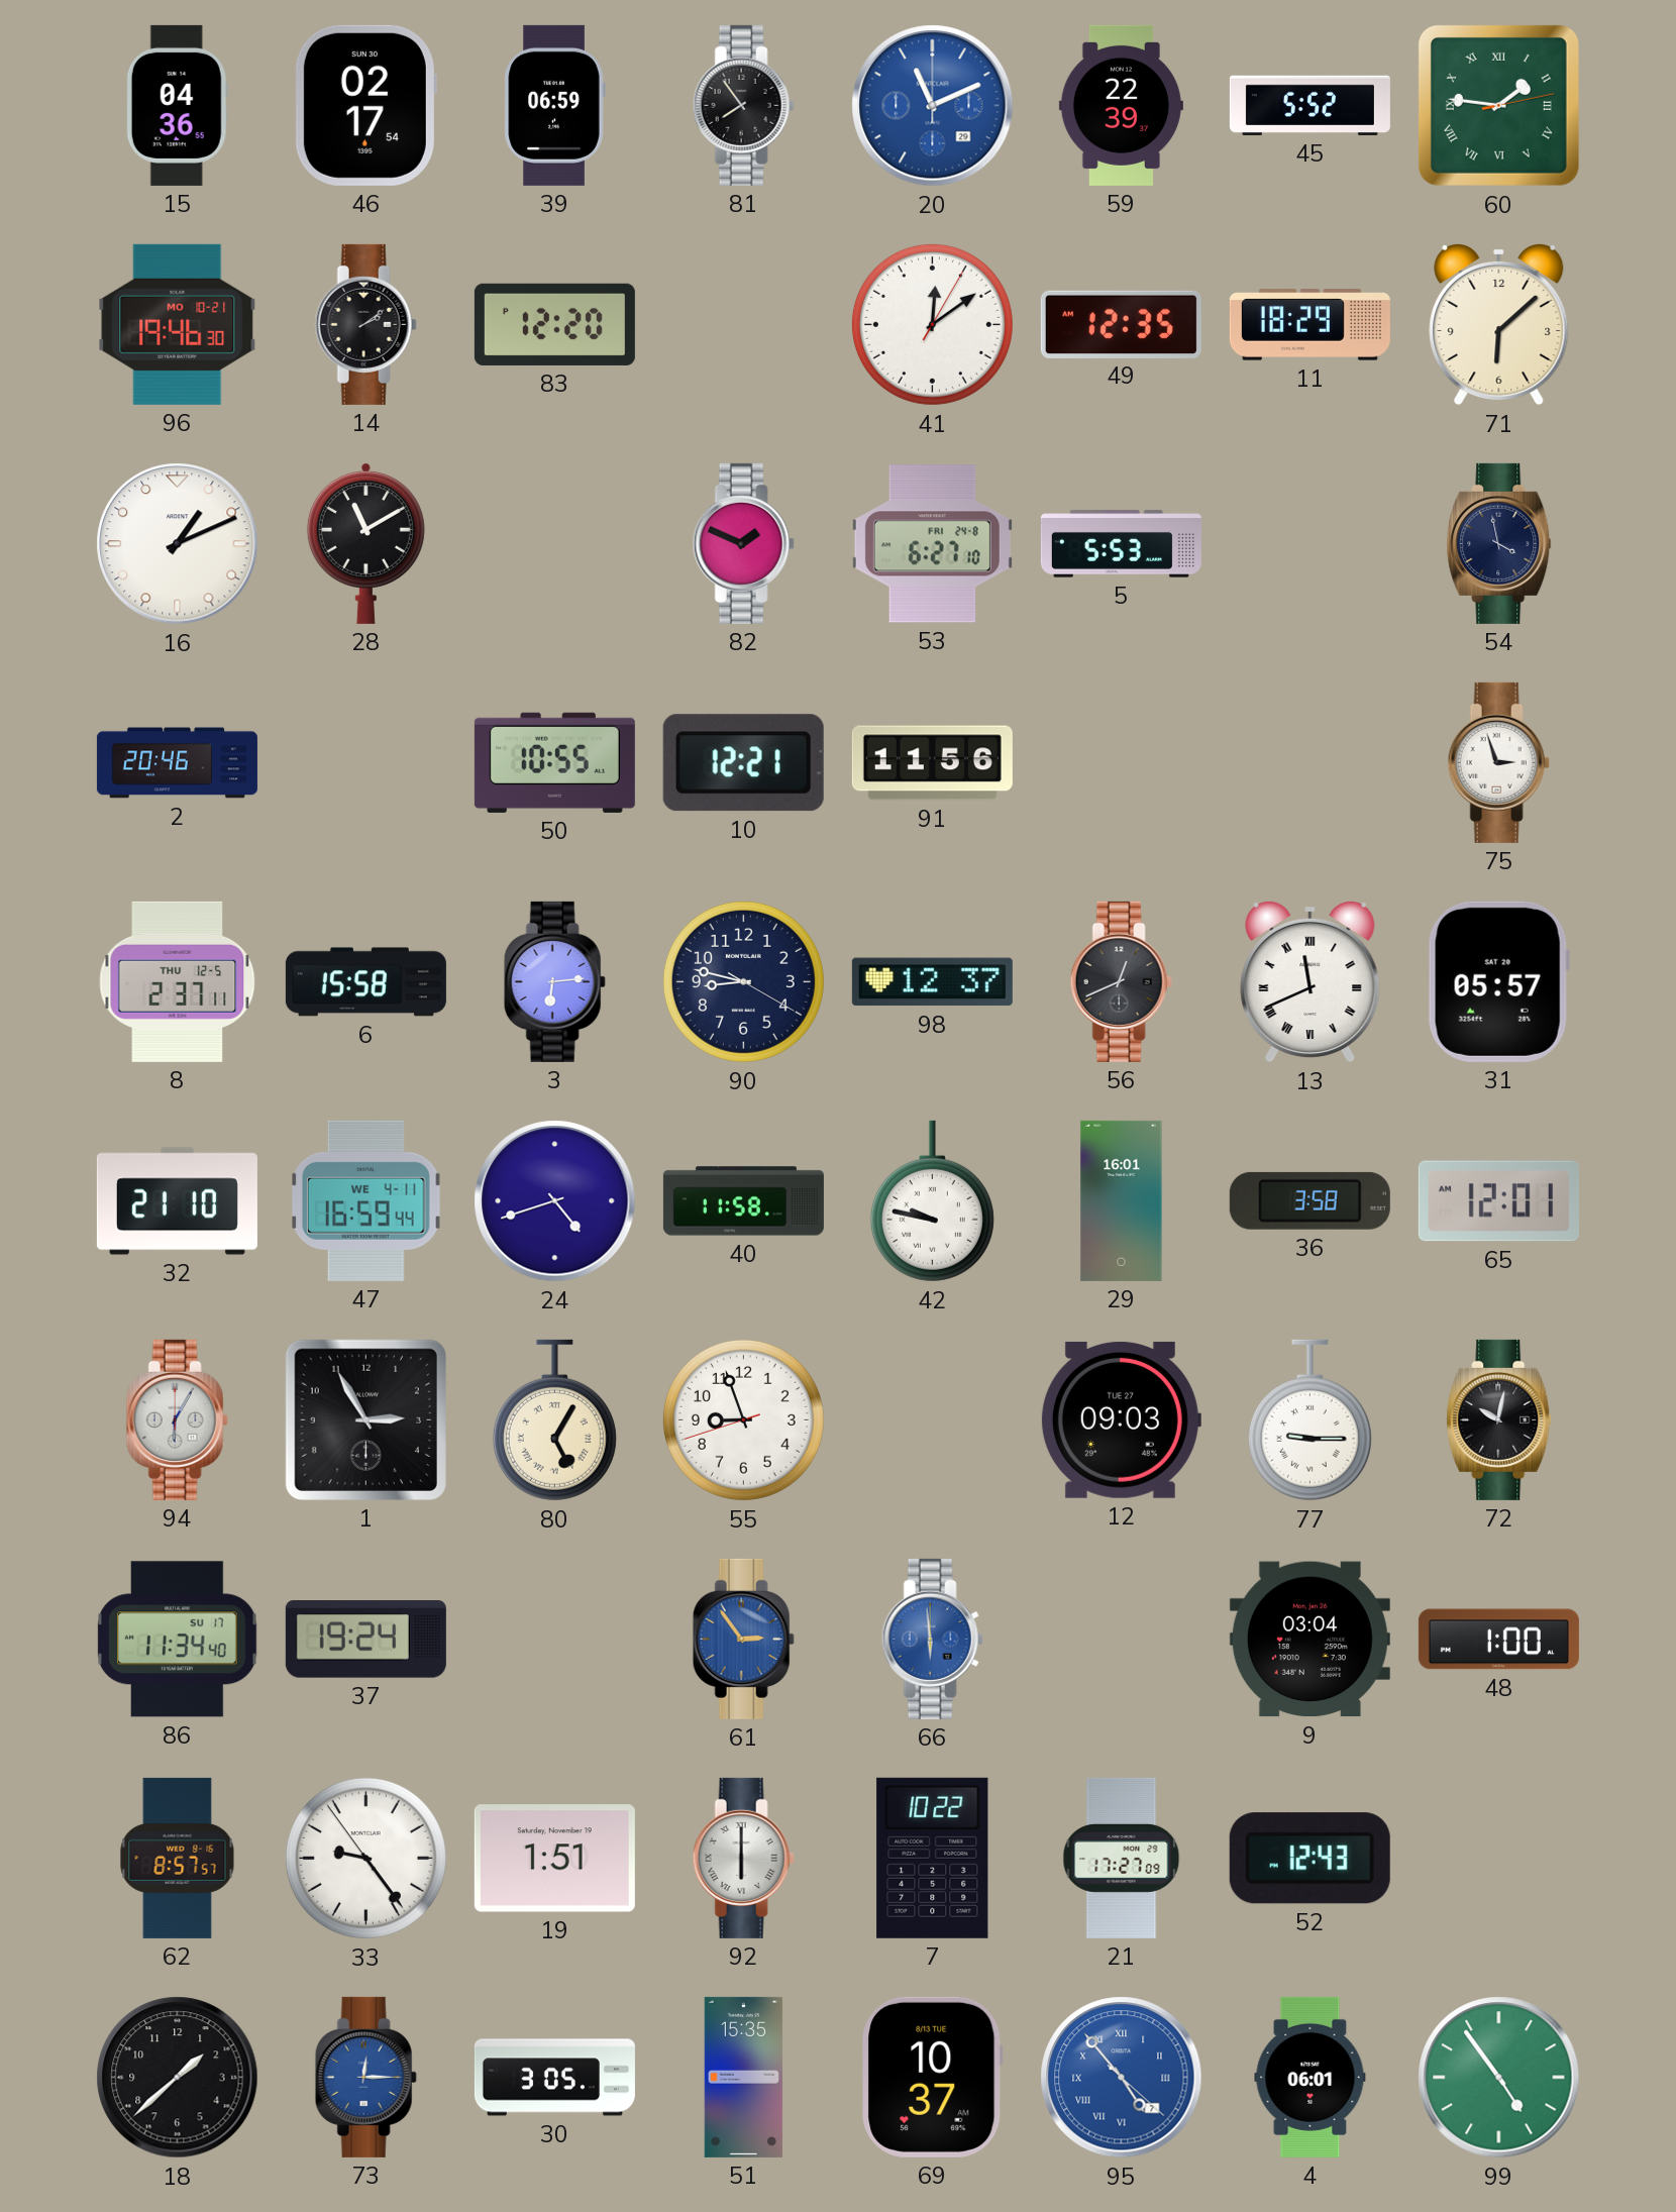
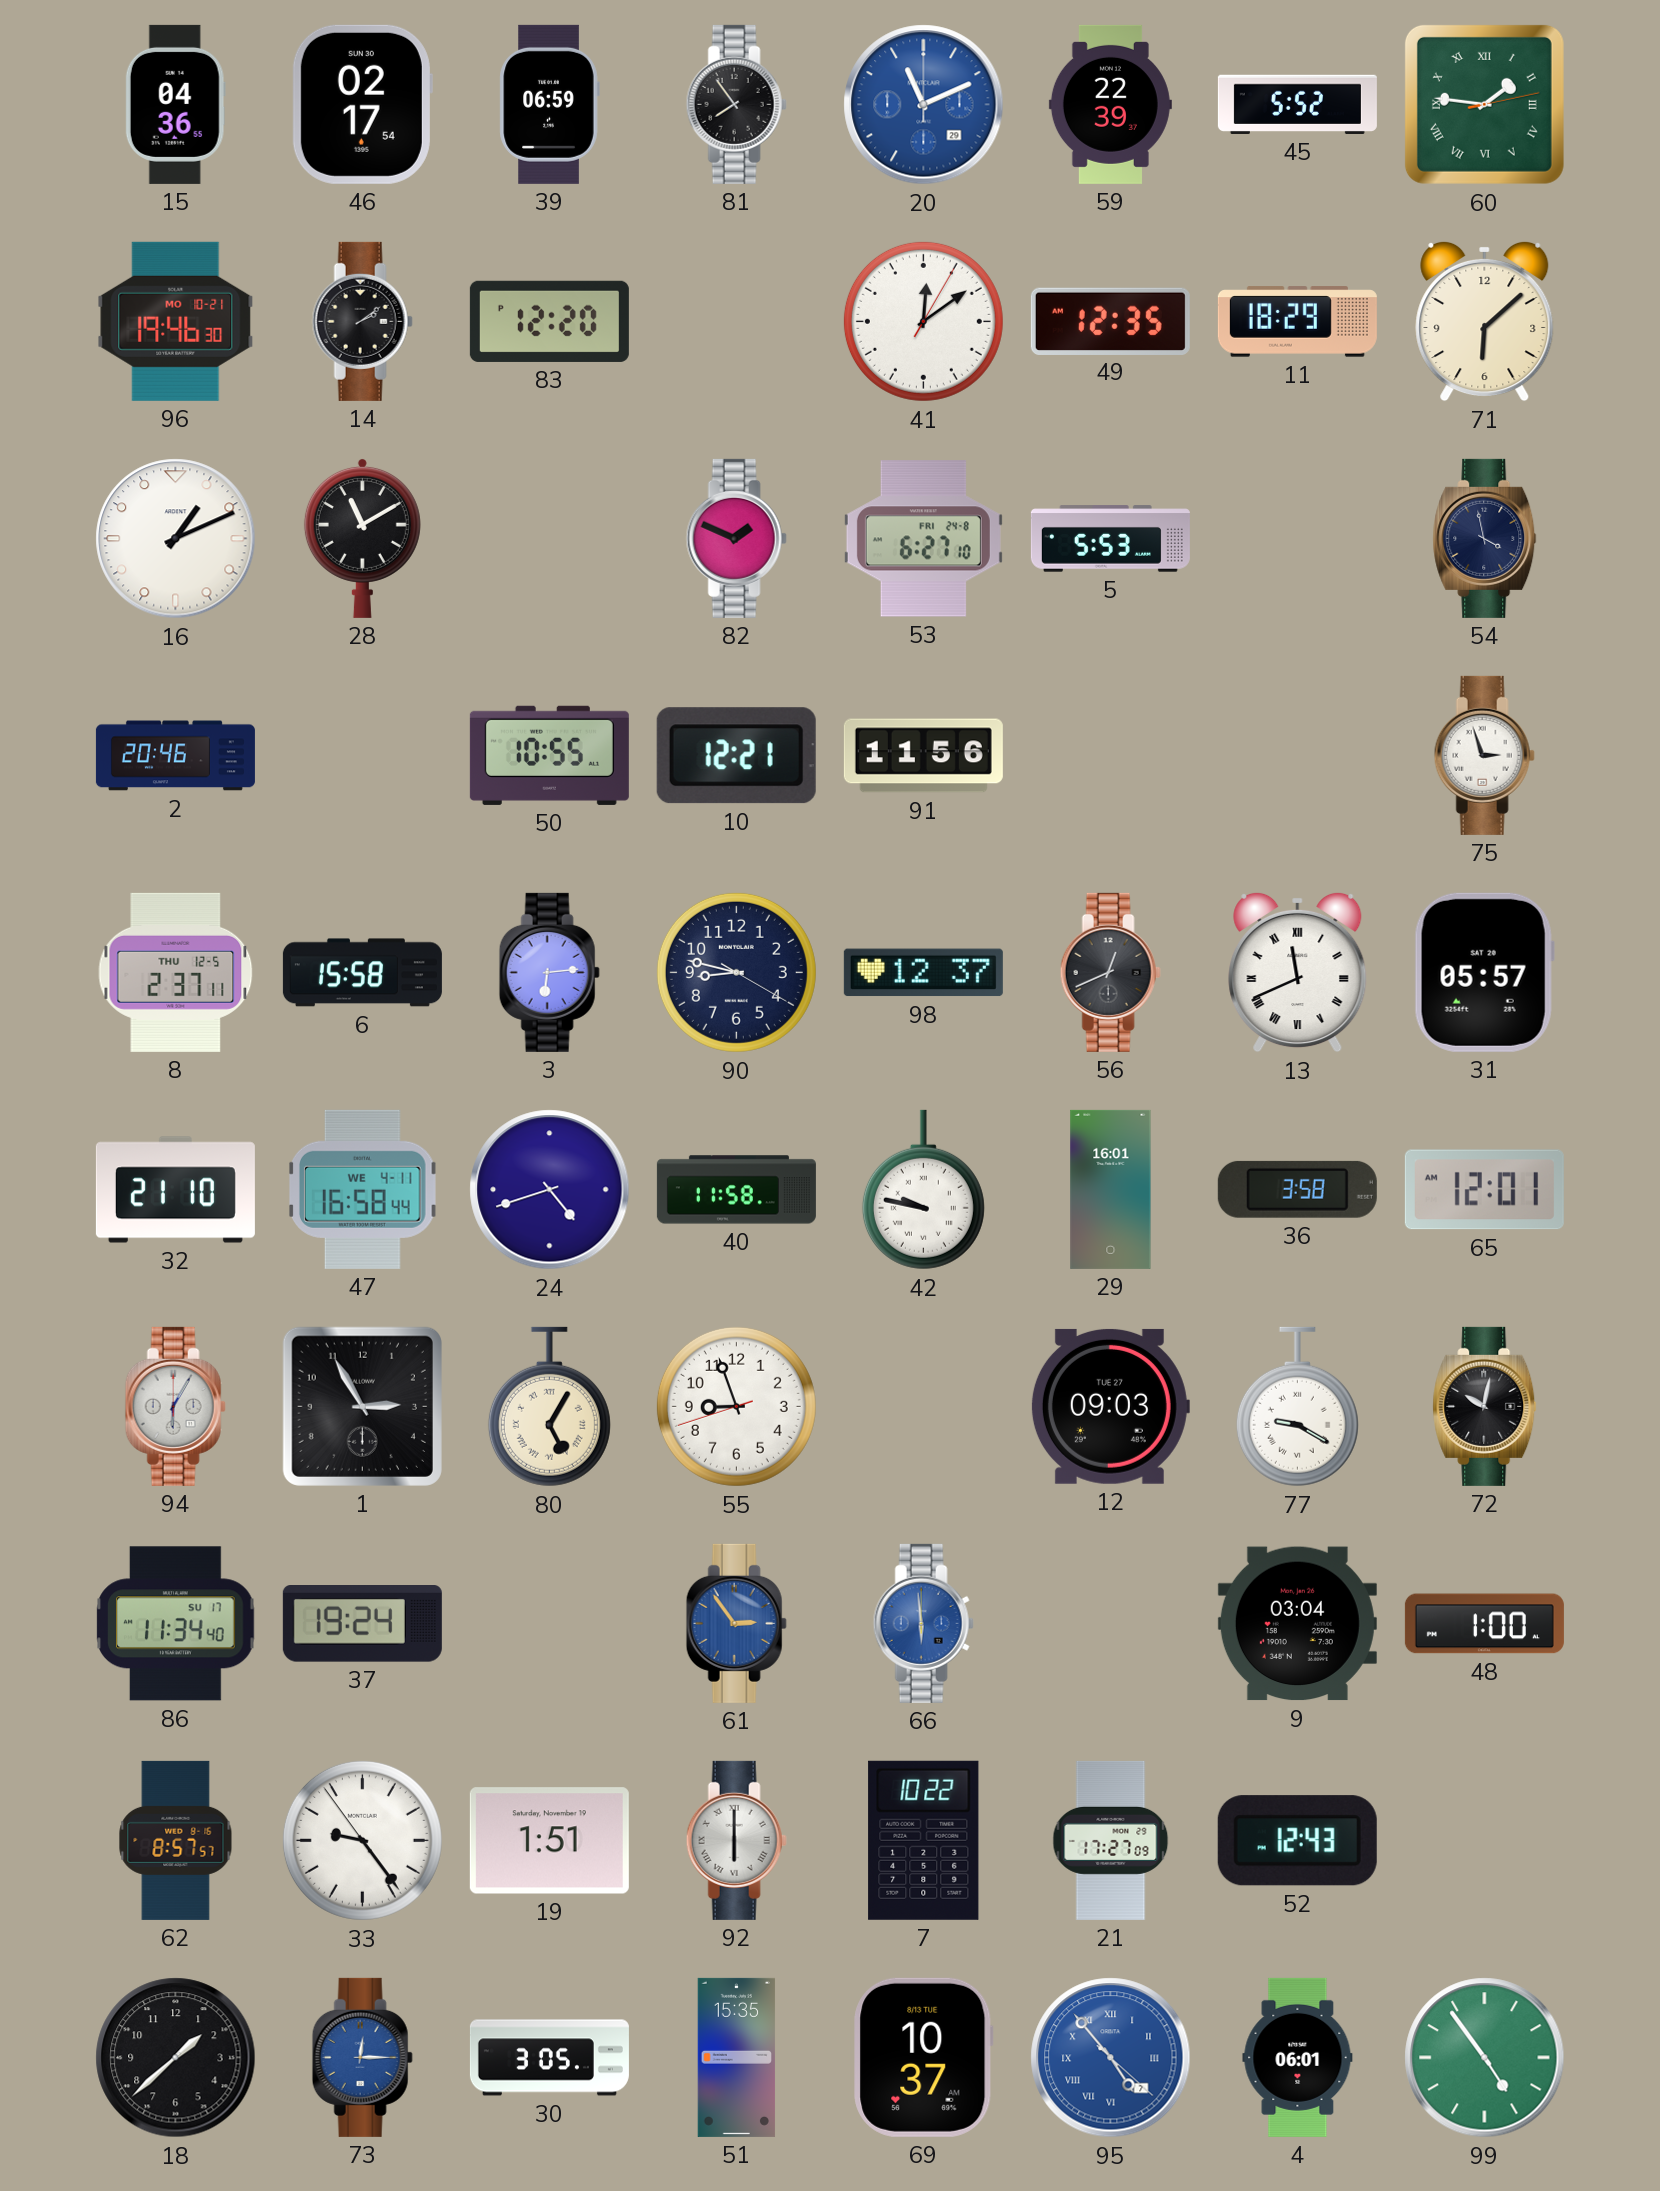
47: 16:59 -> 16:58
77: 9:15 -> 9:20
